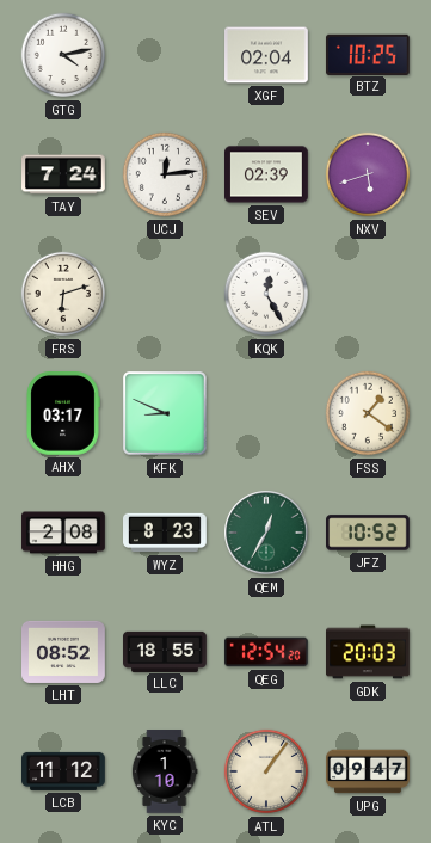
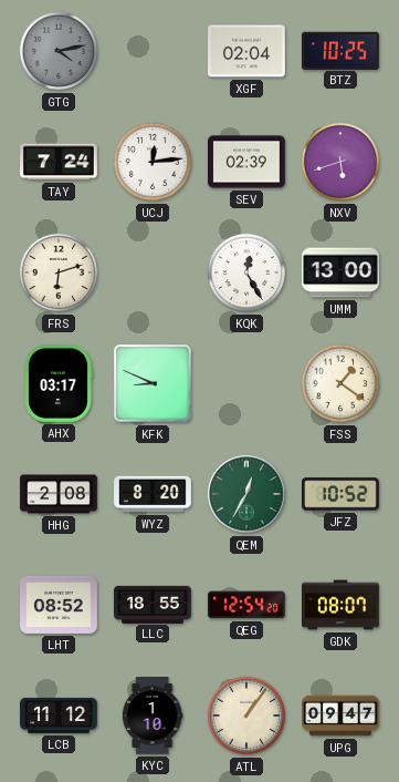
GTG dial: white -> grey
UMM: none -> 13:00
WYZ: 8:23 -> 8:20
GDK: 20:03 -> 08:07
